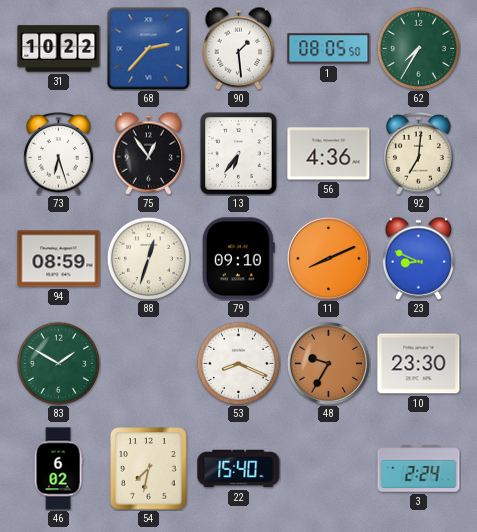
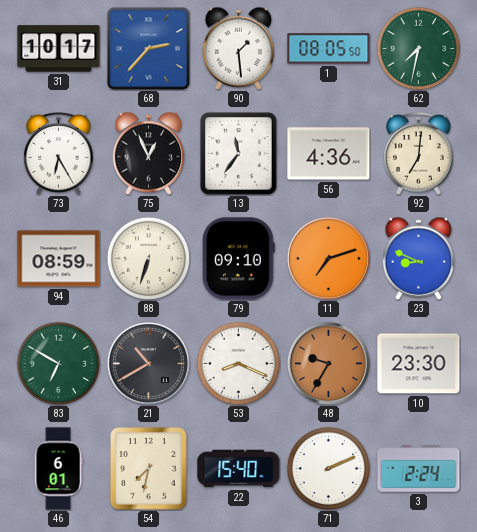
31: 10:22 -> 10:17
62: 7:35 -> 7:32
73: 6:27 -> 6:25
75: 12:54 -> 12:56
13: 6:36 -> 11:36
88: 12:33 -> 6:33
11: 8:11 -> 7:12
83: 1:50 -> 6:50
21: none -> 10:40
46: 6:02 -> 6:01
71: none -> 2:11
